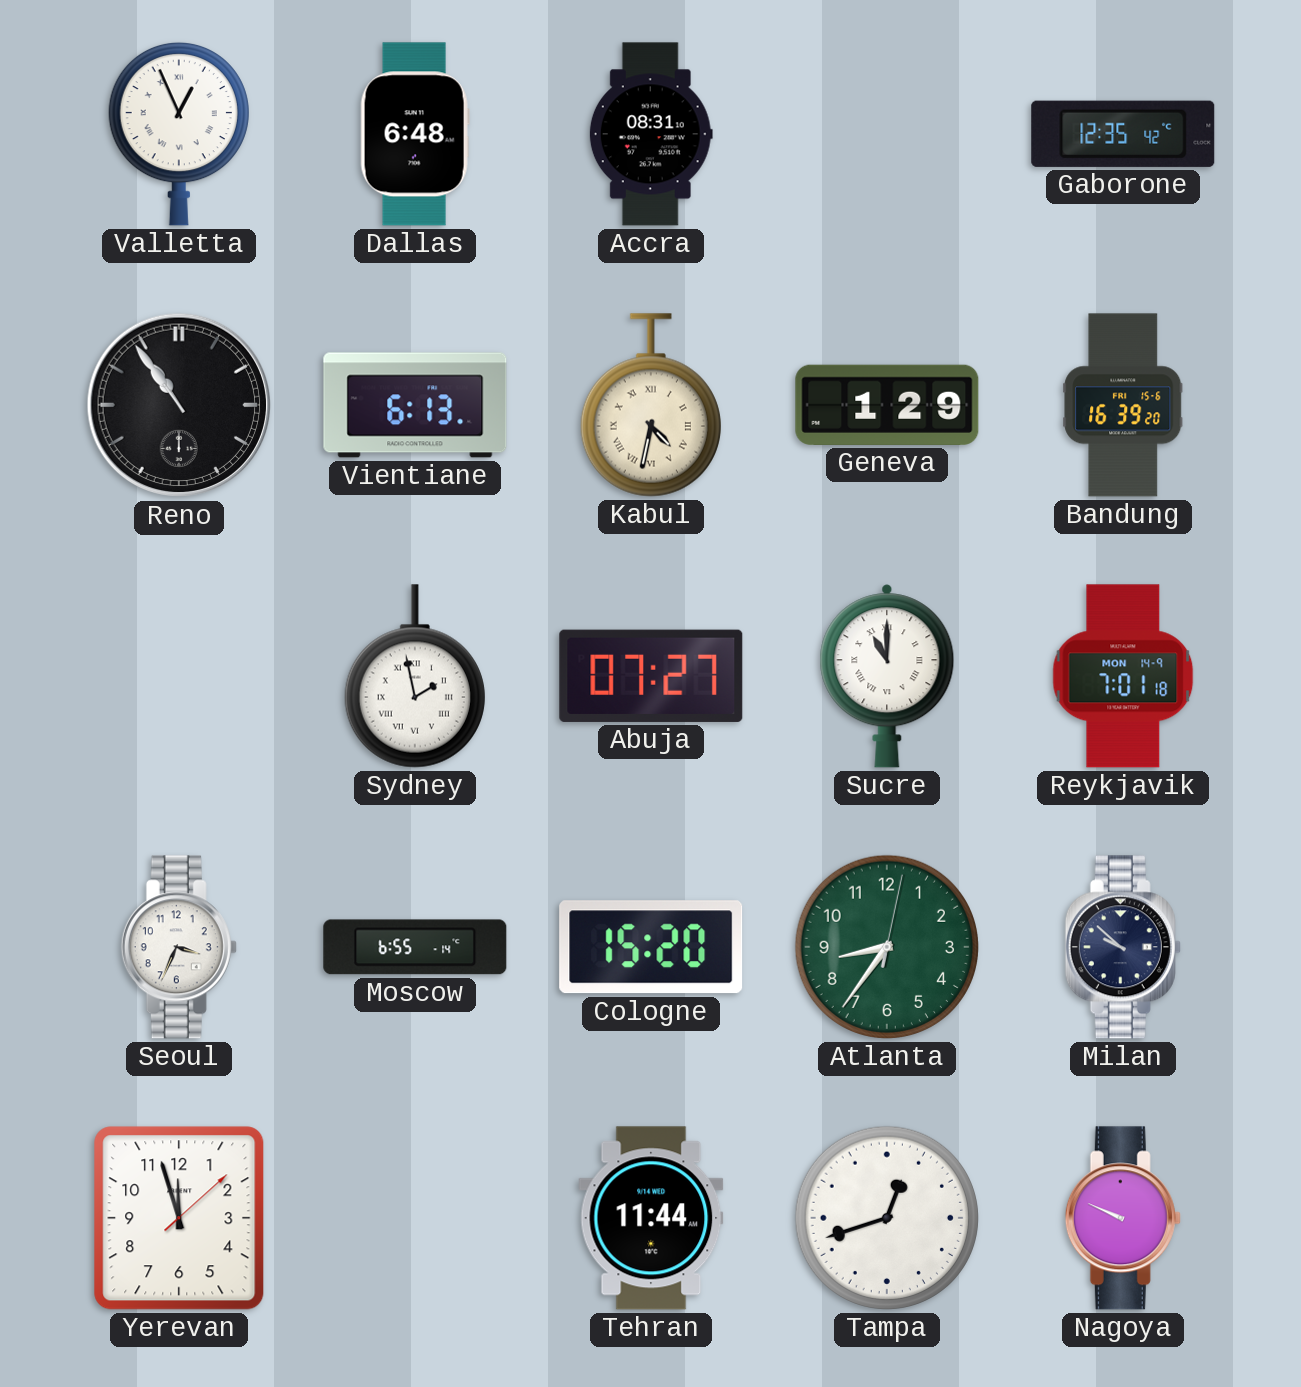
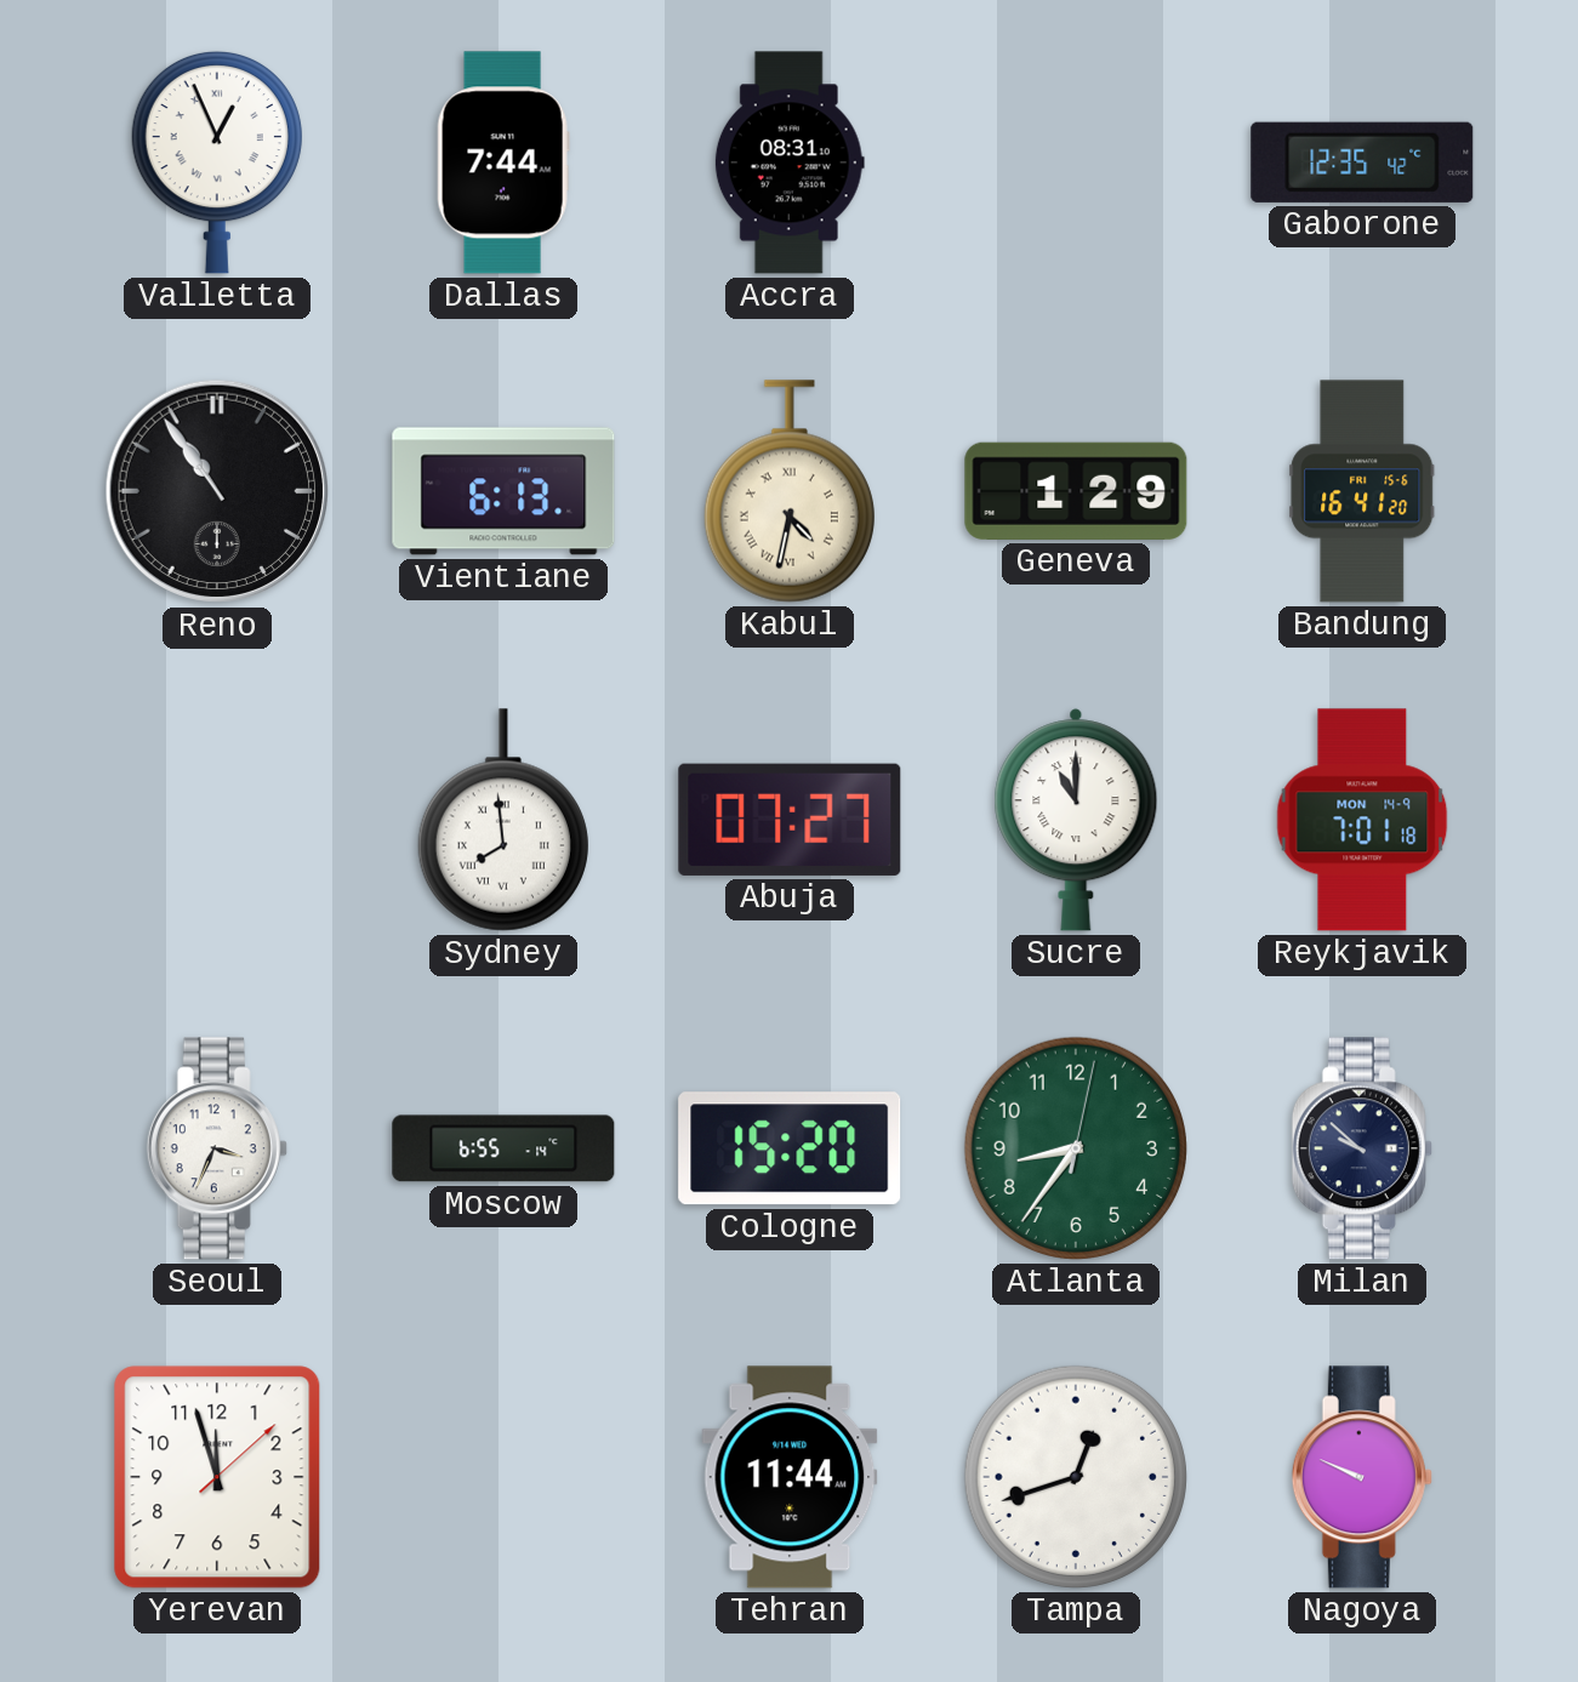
Dallas: 6:48 -> 7:44
Bandung: 16:39 -> 16:41
Sydney: 1:58 -> 7:59
